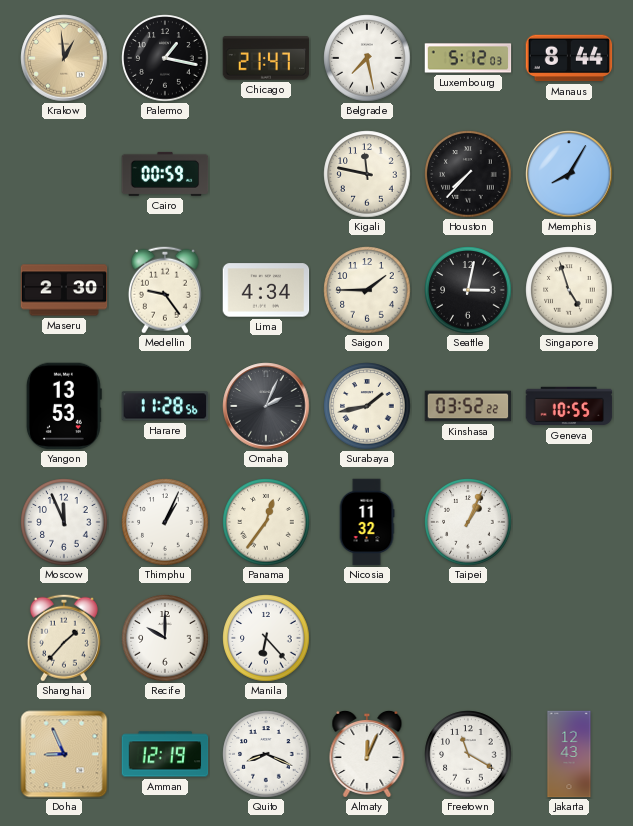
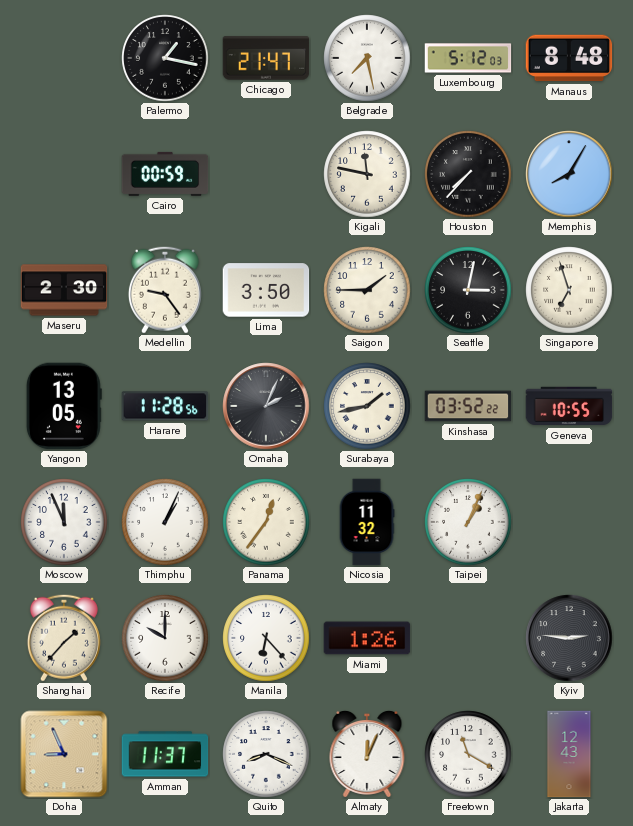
Krakow: 12:59 -> none
Manaus: 8:44 -> 8:48
Lima: 4:34 -> 3:50
Singapore: 4:57 -> 6:57
Yangon: 13:53 -> 13:05
Miami: none -> 1:26
Kyiv: none -> 2:46
Amman: 12:19 -> 11:37
